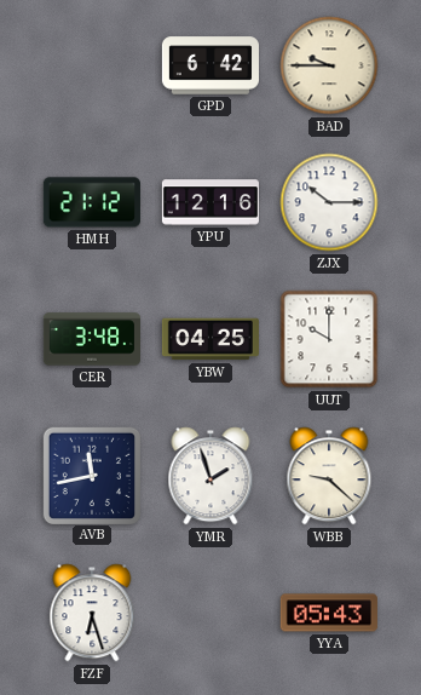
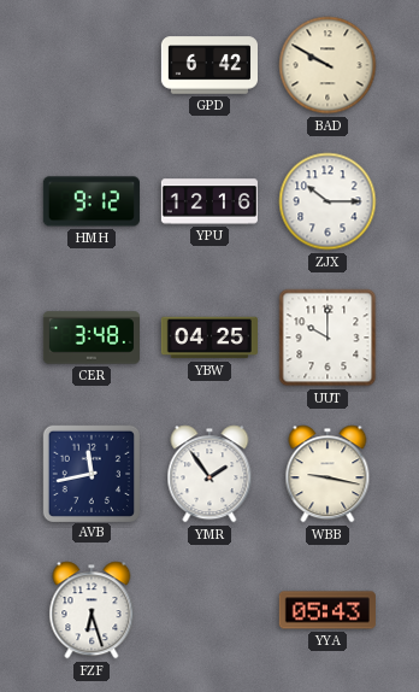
BAD: 9:45 -> 9:50
HMH: 21:12 -> 9:12
YMR: 1:57 -> 1:54
WBB: 9:22 -> 9:17
